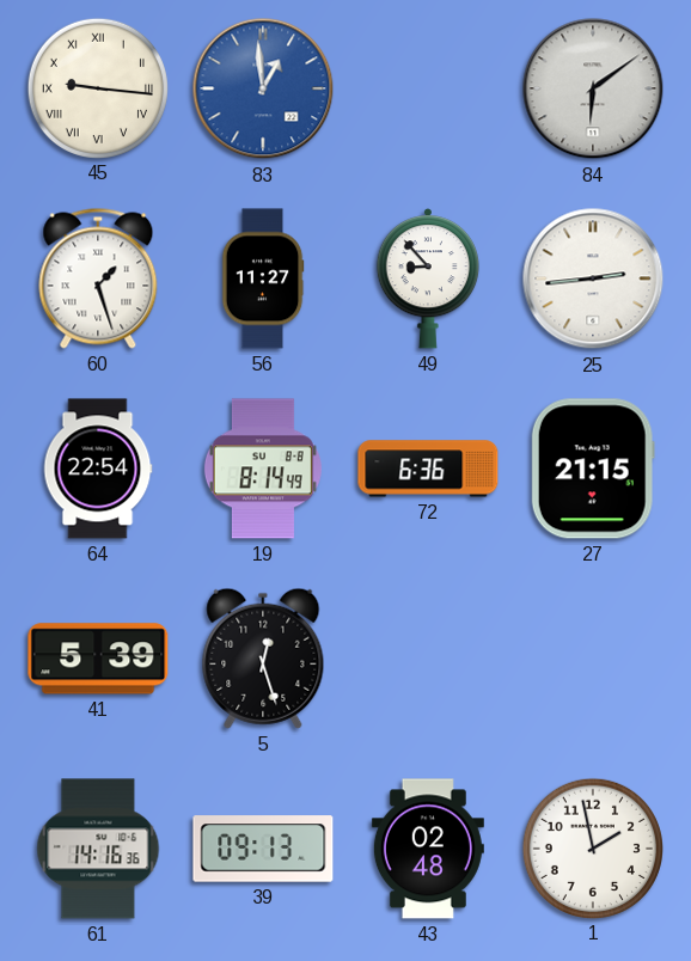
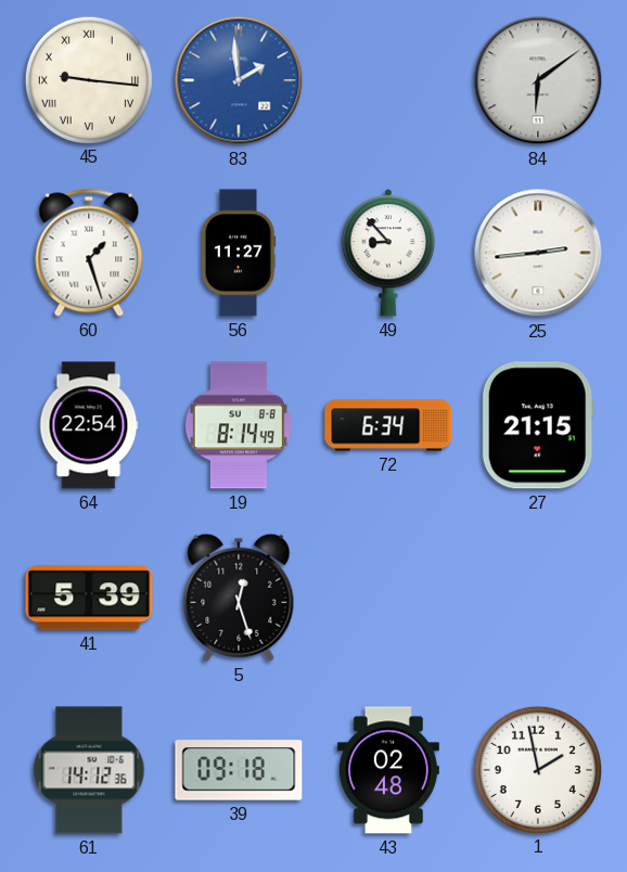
83: 12:59 -> 1:59
72: 6:36 -> 6:34
61: 14:16 -> 14:12
39: 09:13 -> 09:18
